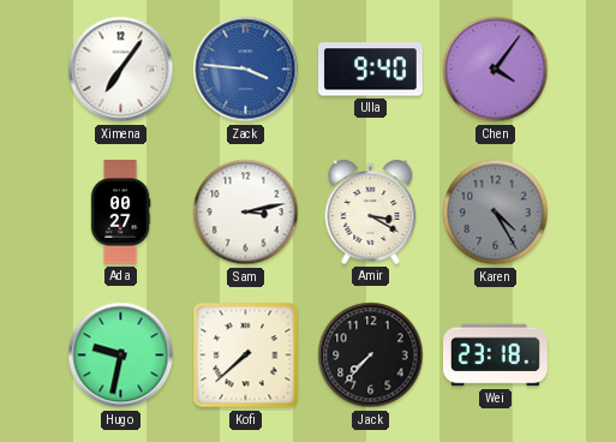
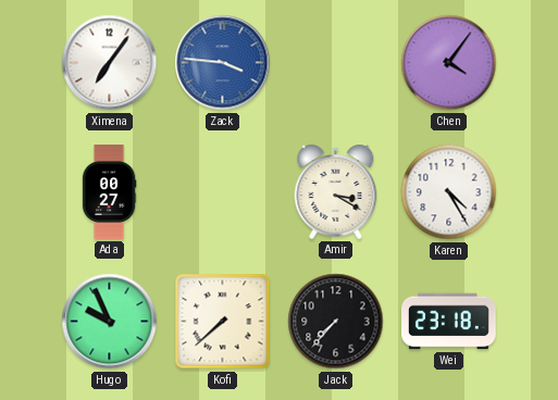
Ulla: 9:40 -> none
Sam: 3:13 -> none
Karen dial: grey -> white
Hugo: 9:32 -> 9:56
